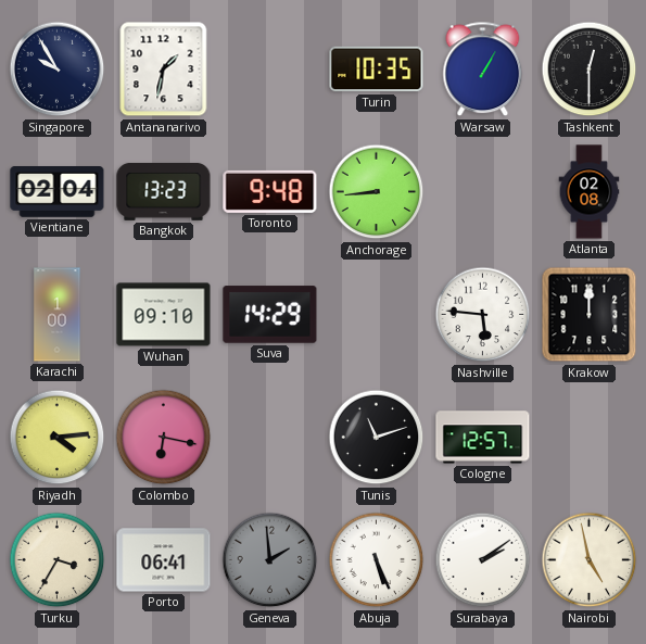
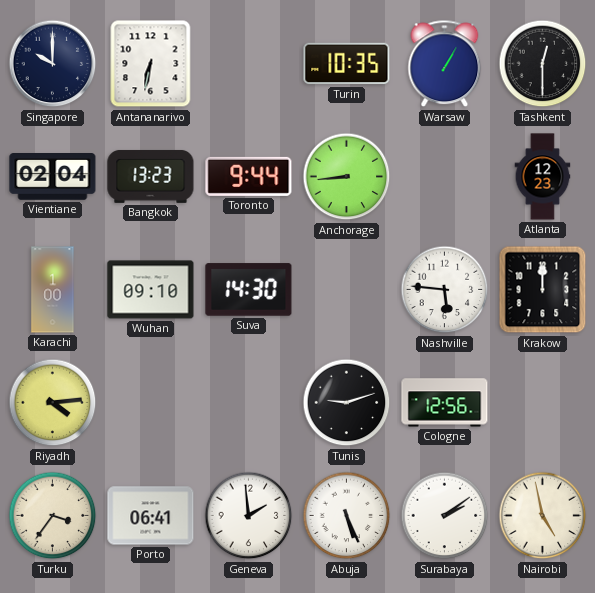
Singapore: 9:55 -> 10:00
Antananarivo: 1:32 -> 6:32
Toronto: 9:48 -> 9:44
Atlanta: 02:08 -> 12:23
Suva: 14:29 -> 14:30
Colombo: 6:17 -> none
Tunis: 11:12 -> 9:12
Cologne: 12:57 -> 12:56
Turku: 3:35 -> 3:36
Geneva dial: grey -> white
